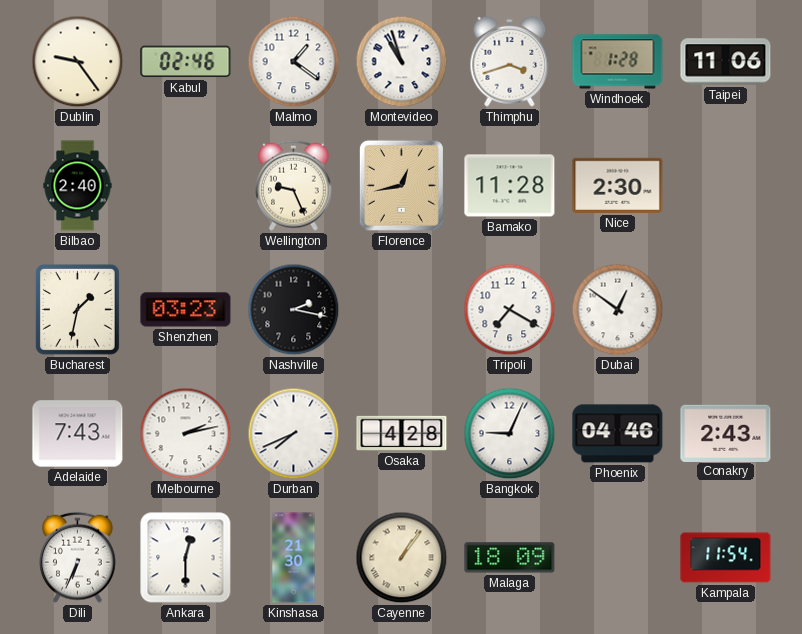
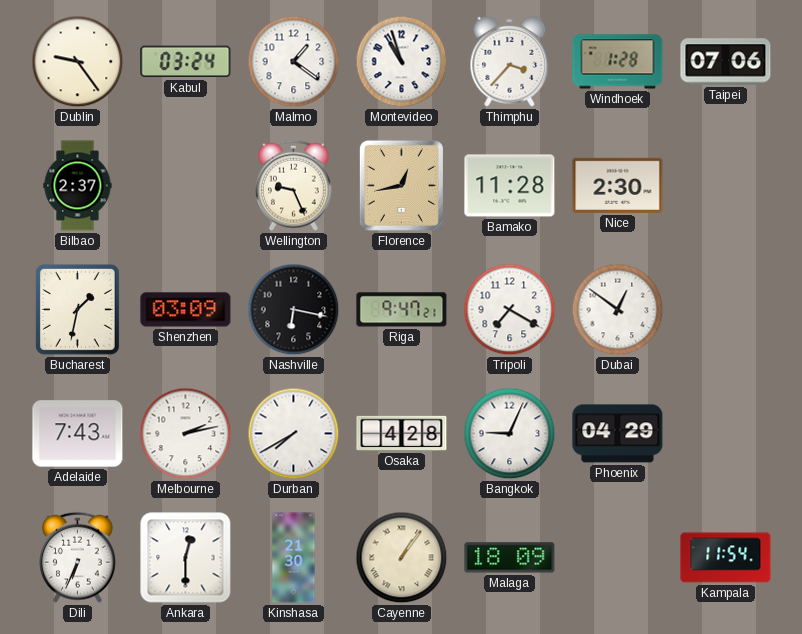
Kabul: 02:46 -> 03:24
Thimphu: 3:42 -> 3:37
Taipei: 11:06 -> 07:06
Bilbao: 2:40 -> 2:37
Shenzhen: 03:23 -> 03:09
Nashville: 2:17 -> 6:17
Riga: none -> 9:47
Durban: 7:41 -> 7:40
Phoenix: 04:46 -> 04:29
Conakry: 2:43 -> none
